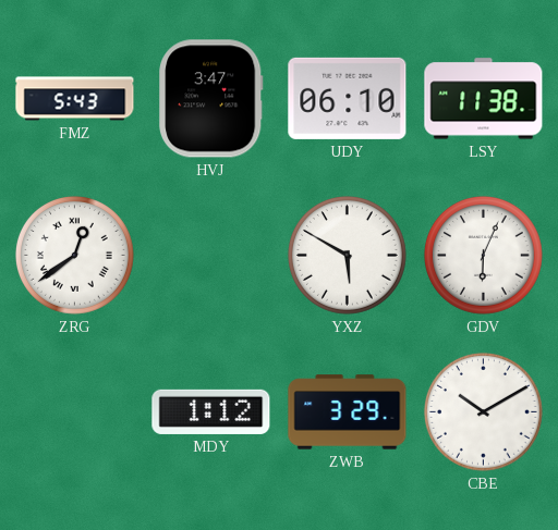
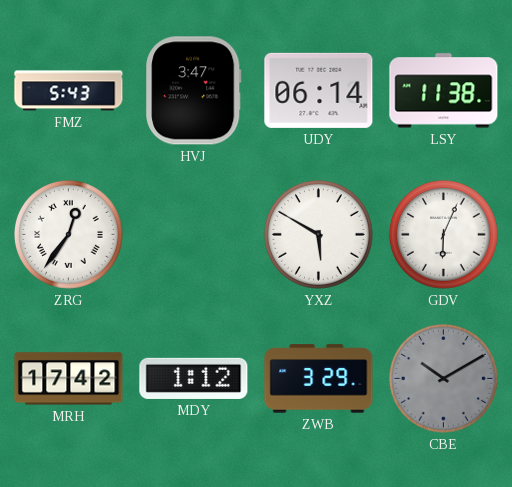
UDY: 06:10 -> 06:14
ZRG: 12:39 -> 12:36
MRH: none -> 17:42
CBE dial: white -> grey
